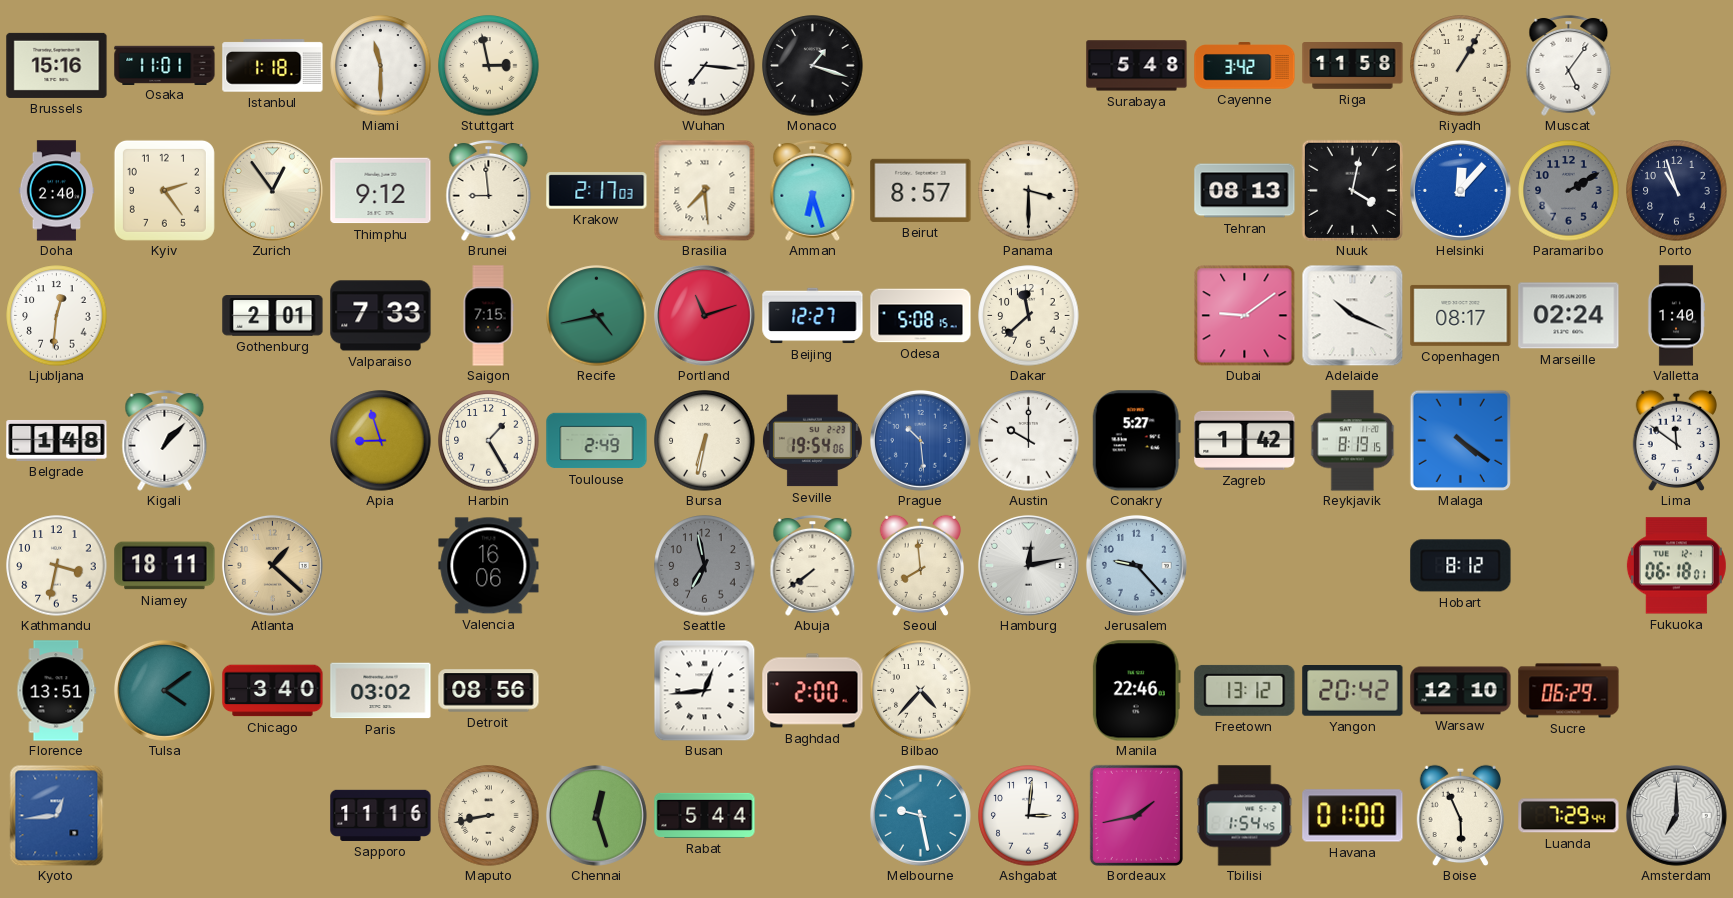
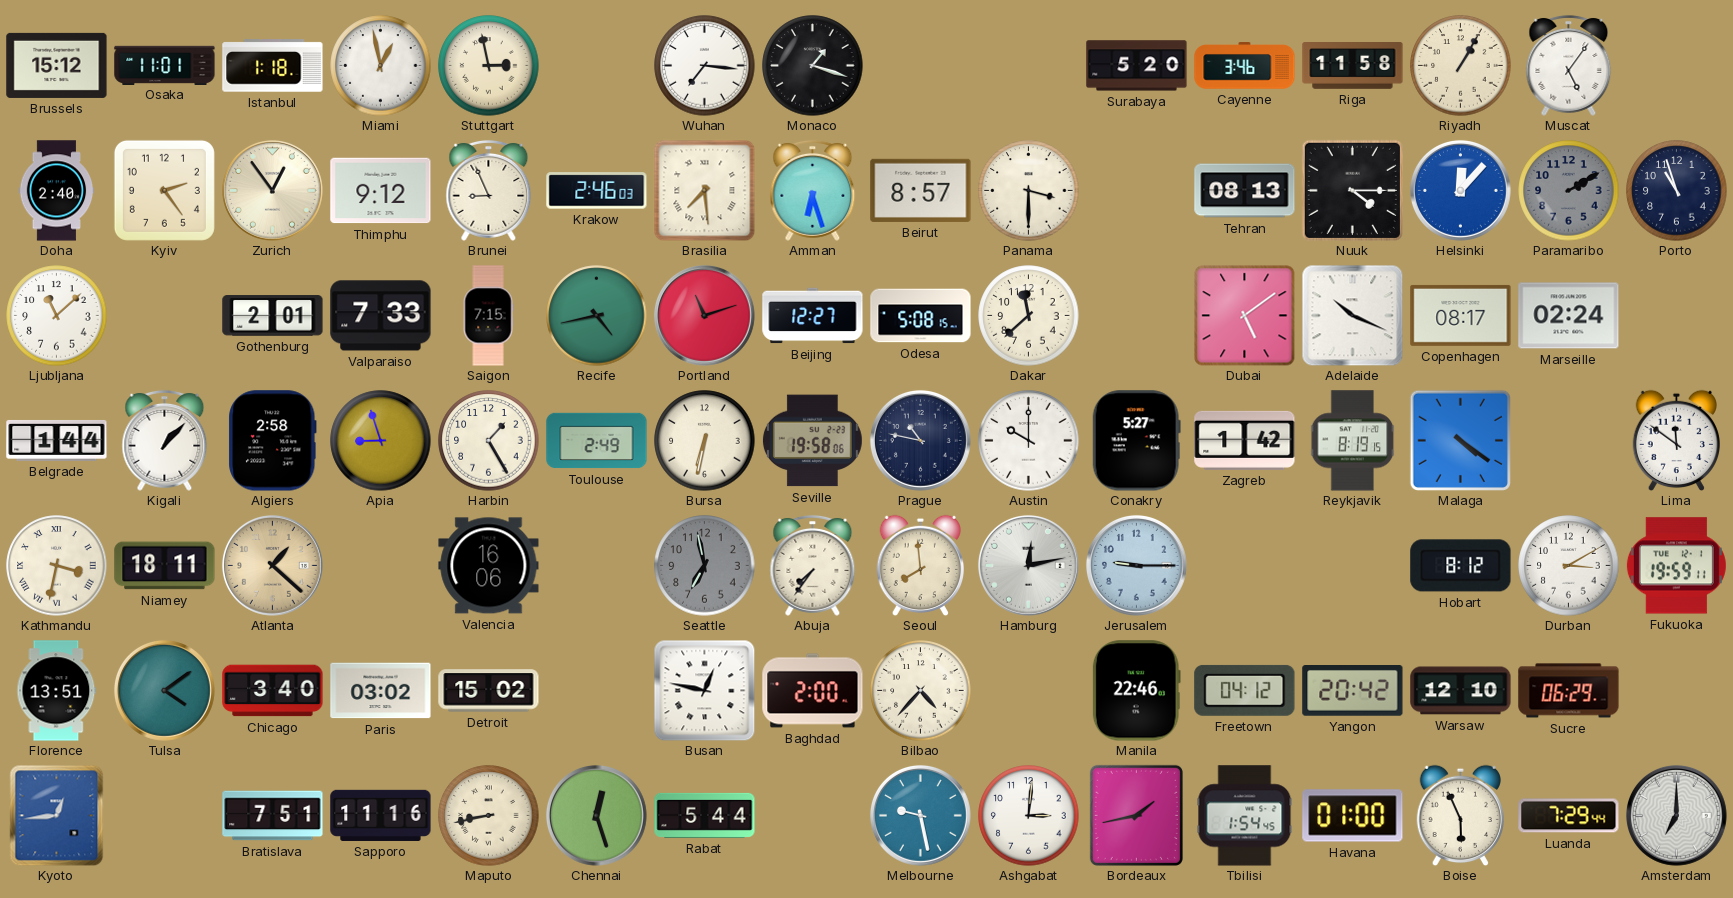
Brussels: 15:16 -> 15:12
Miami: 11:30 -> 12:58
Surabaya: 5:48 -> 5:20
Cayenne: 3:42 -> 3:46
Brunei: 8:59 -> 8:56
Krakow: 2:17 -> 2:46
Nuuk: 4:02 -> 4:15
Ljubljana: 12:31 -> 11:08
Dubai: 9:09 -> 5:09
Valletta: 1:40 -> none
Belgrade: 1:48 -> 1:44
Algiers: none -> 2:58
Seville: 19:54 -> 19:58
Prague: 10:29 -> 10:47
Prague dial: blue -> navy
Kathmandu numerals: Arabic -> Roman
Abuja: 7:39 -> 7:36
Jerusalem: 9:23 -> 9:15
Durban: none -> 3:10
Fukuoka: 06:18 -> 19:59
Detroit: 08:56 -> 15:02
Busan: 12:44 -> 12:47
Freetown: 13:12 -> 04:12
Bratislava: none -> 7:51
